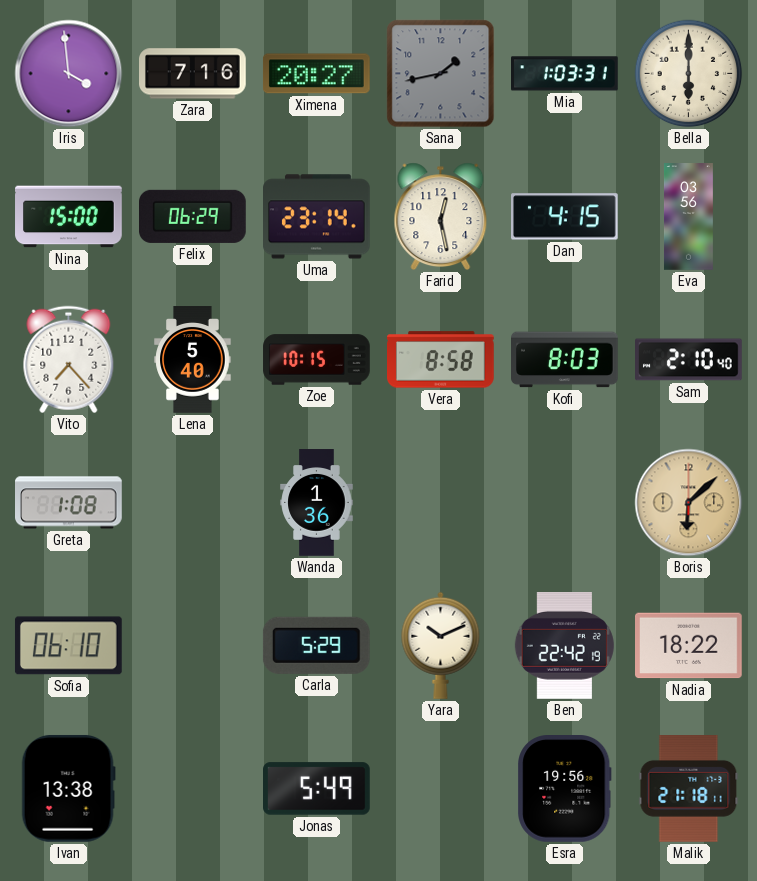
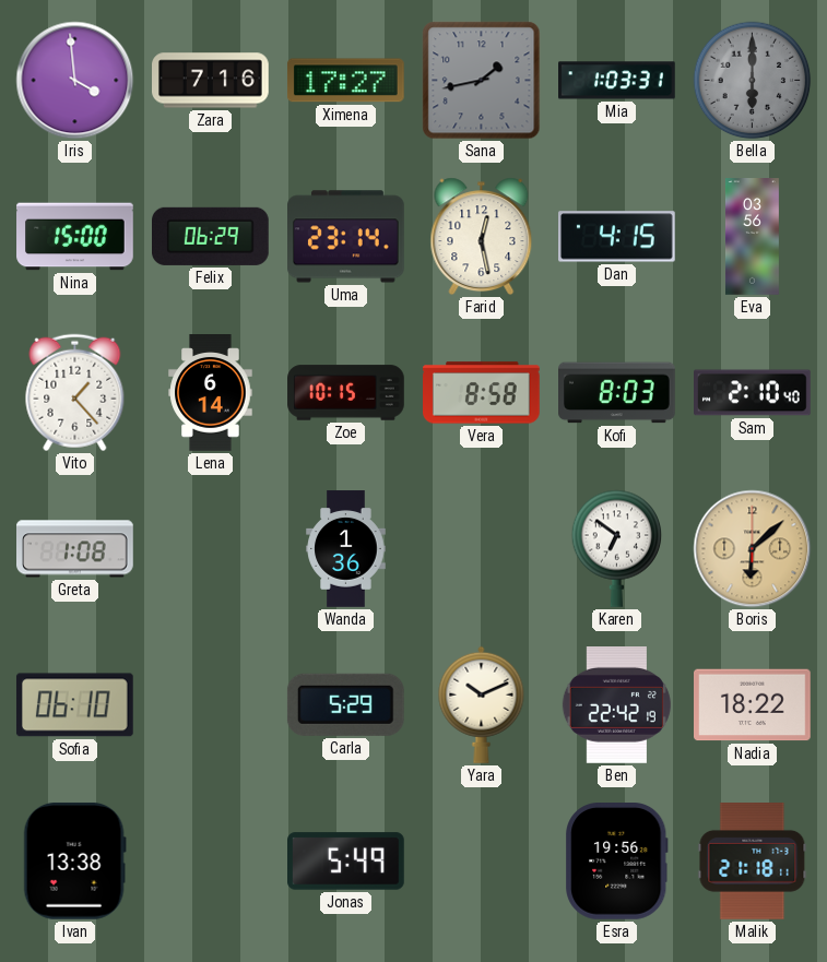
Ximena: 20:27 -> 17:27
Bella dial: cream -> grey
Vito: 7:23 -> 1:23
Lena: 5:40 -> 6:14
Karen: none -> 6:51
